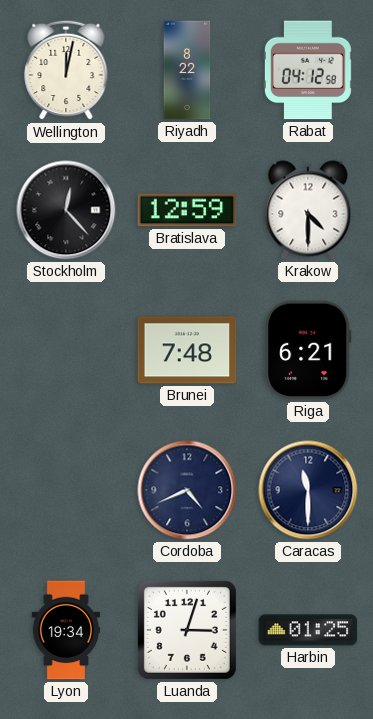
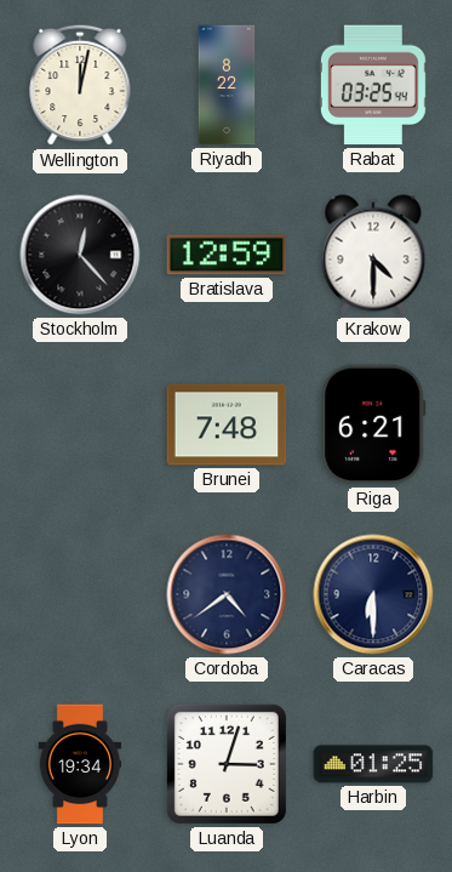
Rabat: 04:12 -> 03:25
Cordoba: 4:41 -> 4:39
Caracas: 11:30 -> 6:30
